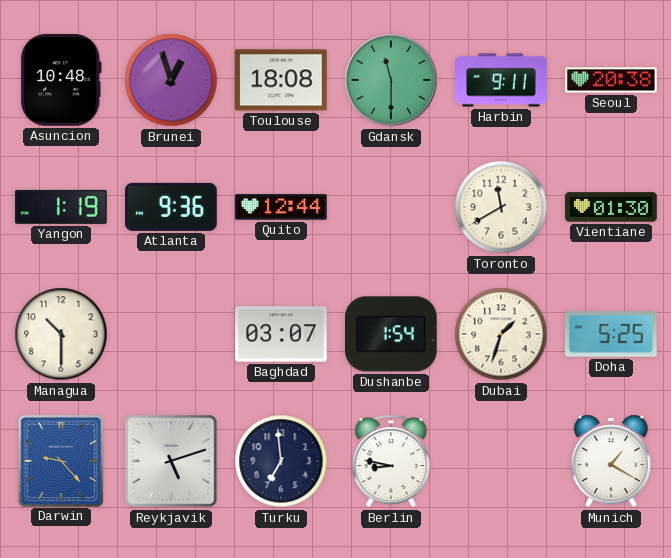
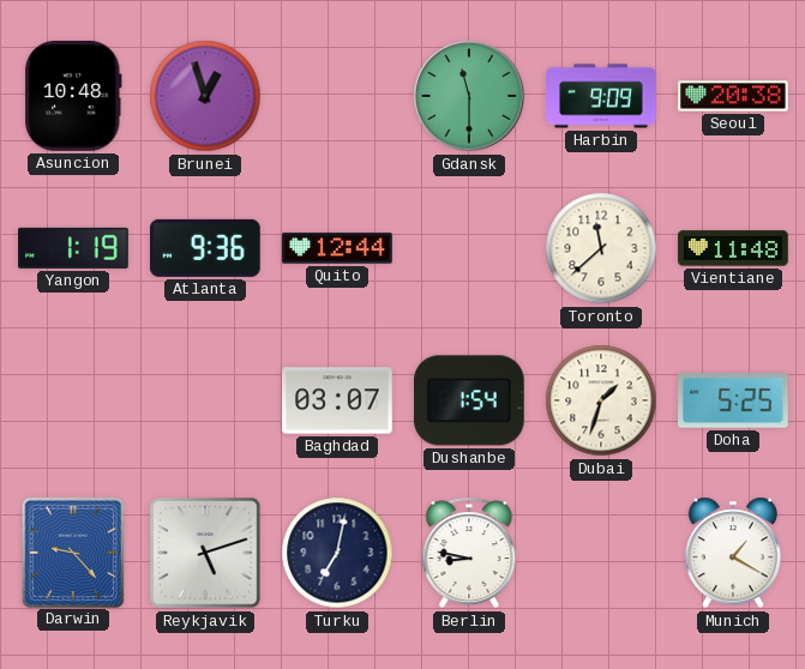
Toulouse: 18:08 -> none
Harbin: 9:11 -> 9:09
Toronto: 11:40 -> 11:38
Vientiane: 01:30 -> 11:48
Managua: 10:30 -> none
Turku: 6:59 -> 7:02
